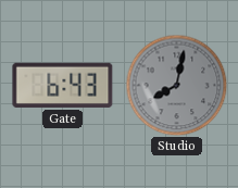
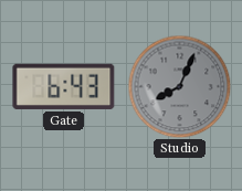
Studio: 8:02 -> 8:04
